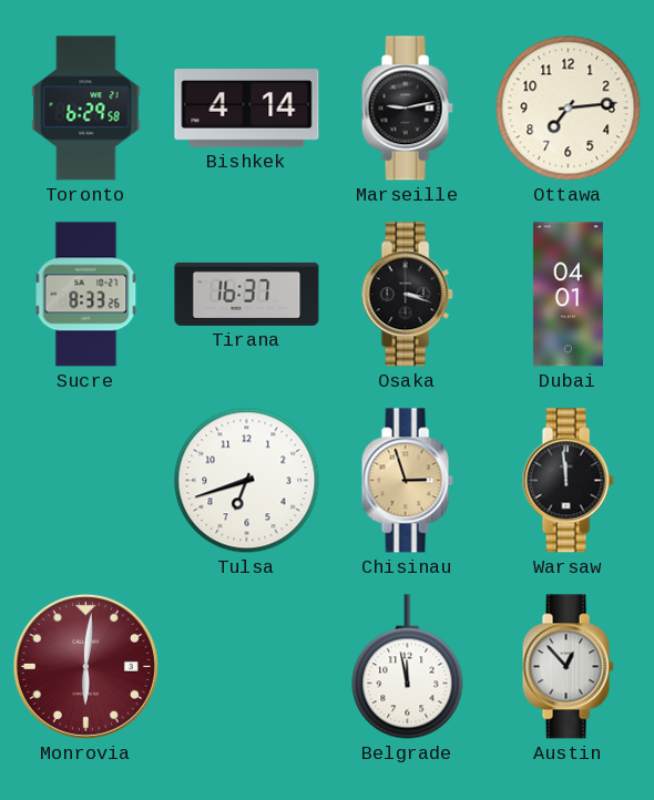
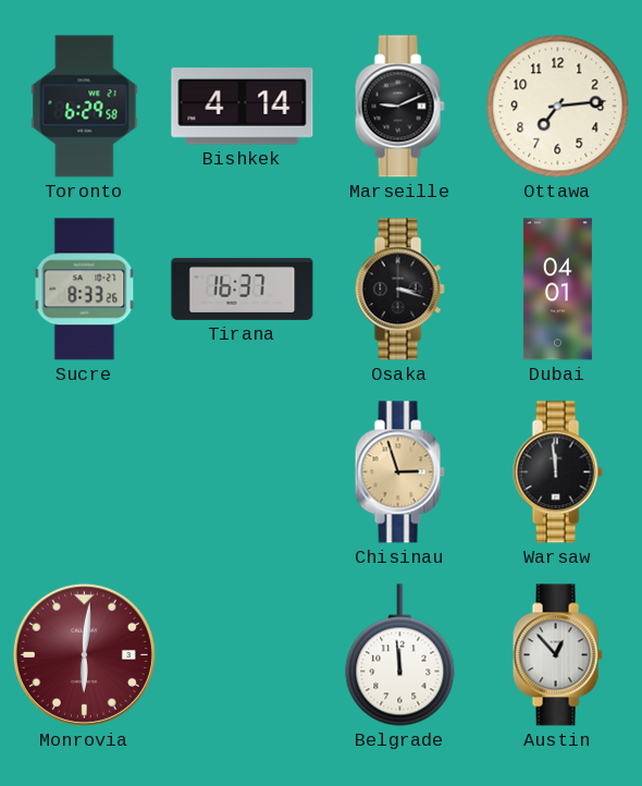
Marseille: 9:13 -> 9:11
Tulsa: 6:42 -> none
Belgrade: 11:58 -> 11:59
